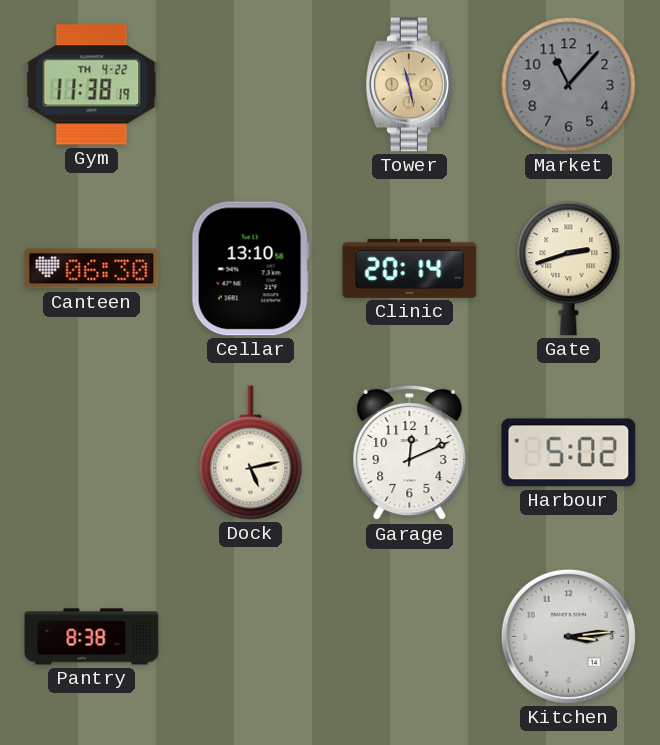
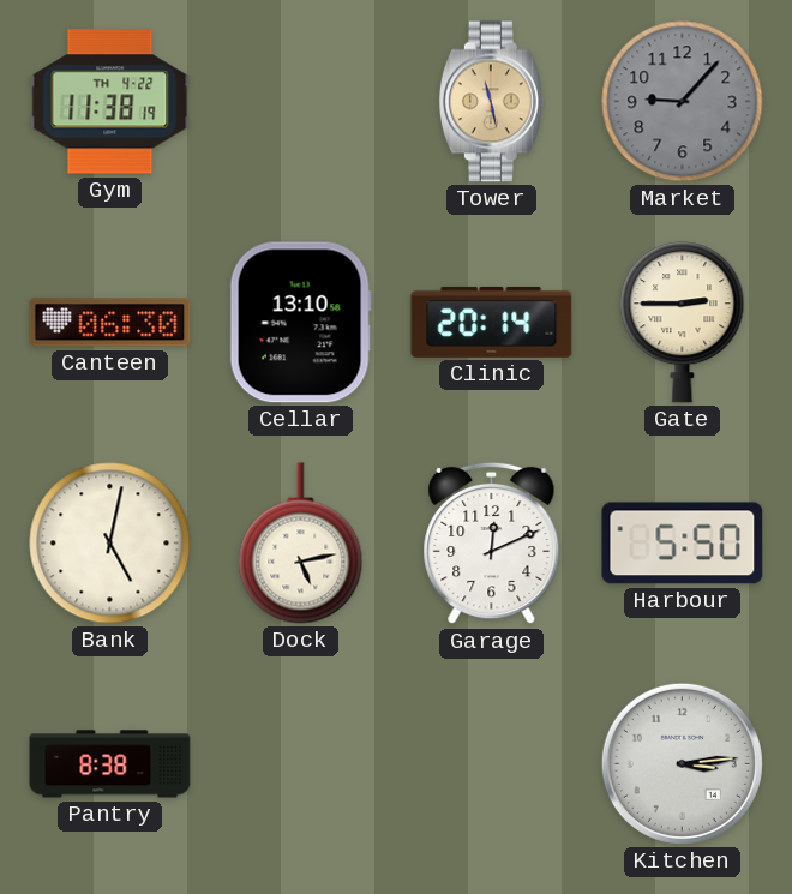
Market: 11:07 -> 9:07
Gate: 2:42 -> 2:45
Bank: none -> 5:02
Harbour: 5:02 -> 5:50
